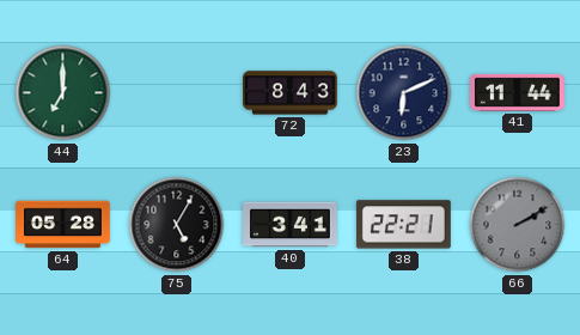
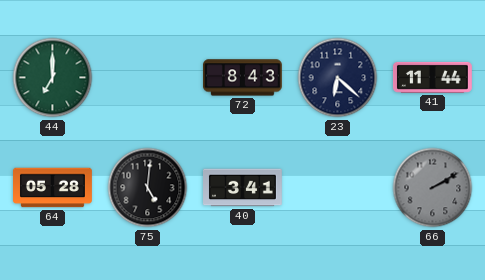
23: 6:11 -> 6:22
75: 5:05 -> 5:01
38: 22:21 -> none
